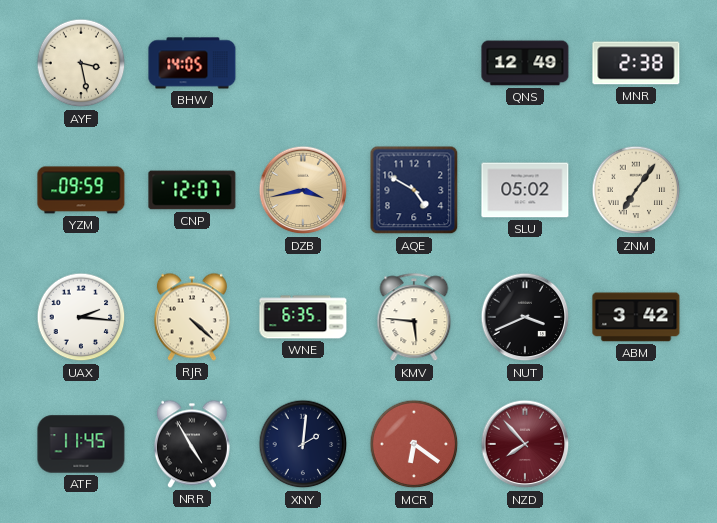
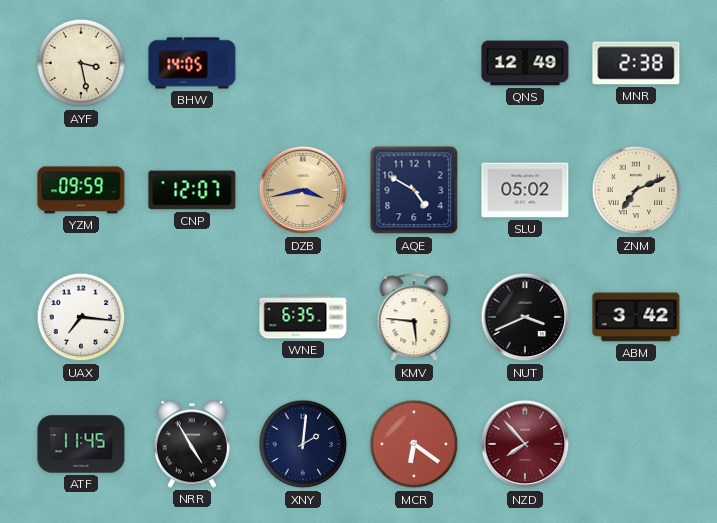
ZNM: 7:06 -> 7:11
UAX: 2:16 -> 7:16
RJR: 4:22 -> none
